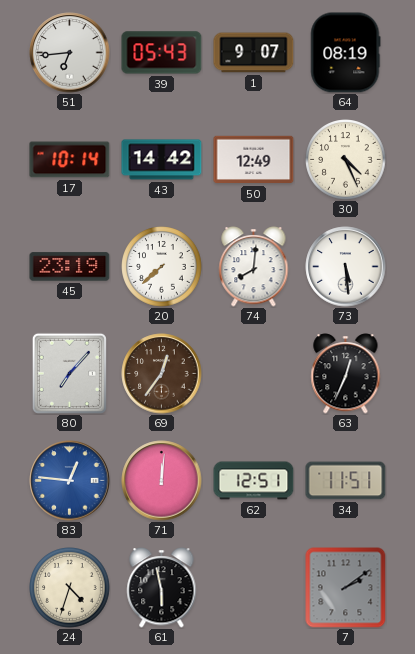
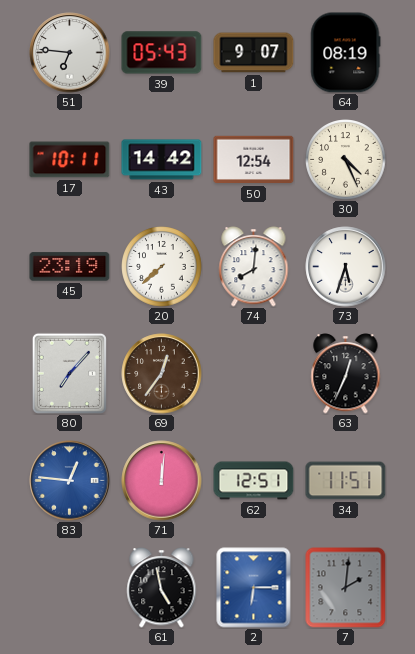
51: 6:44 -> 6:46
17: 10:14 -> 10:11
50: 12:49 -> 12:54
73: 5:29 -> 5:33
24: 4:33 -> none
61: 5:58 -> 4:58
2: none -> 6:15
7: 2:09 -> 2:01
